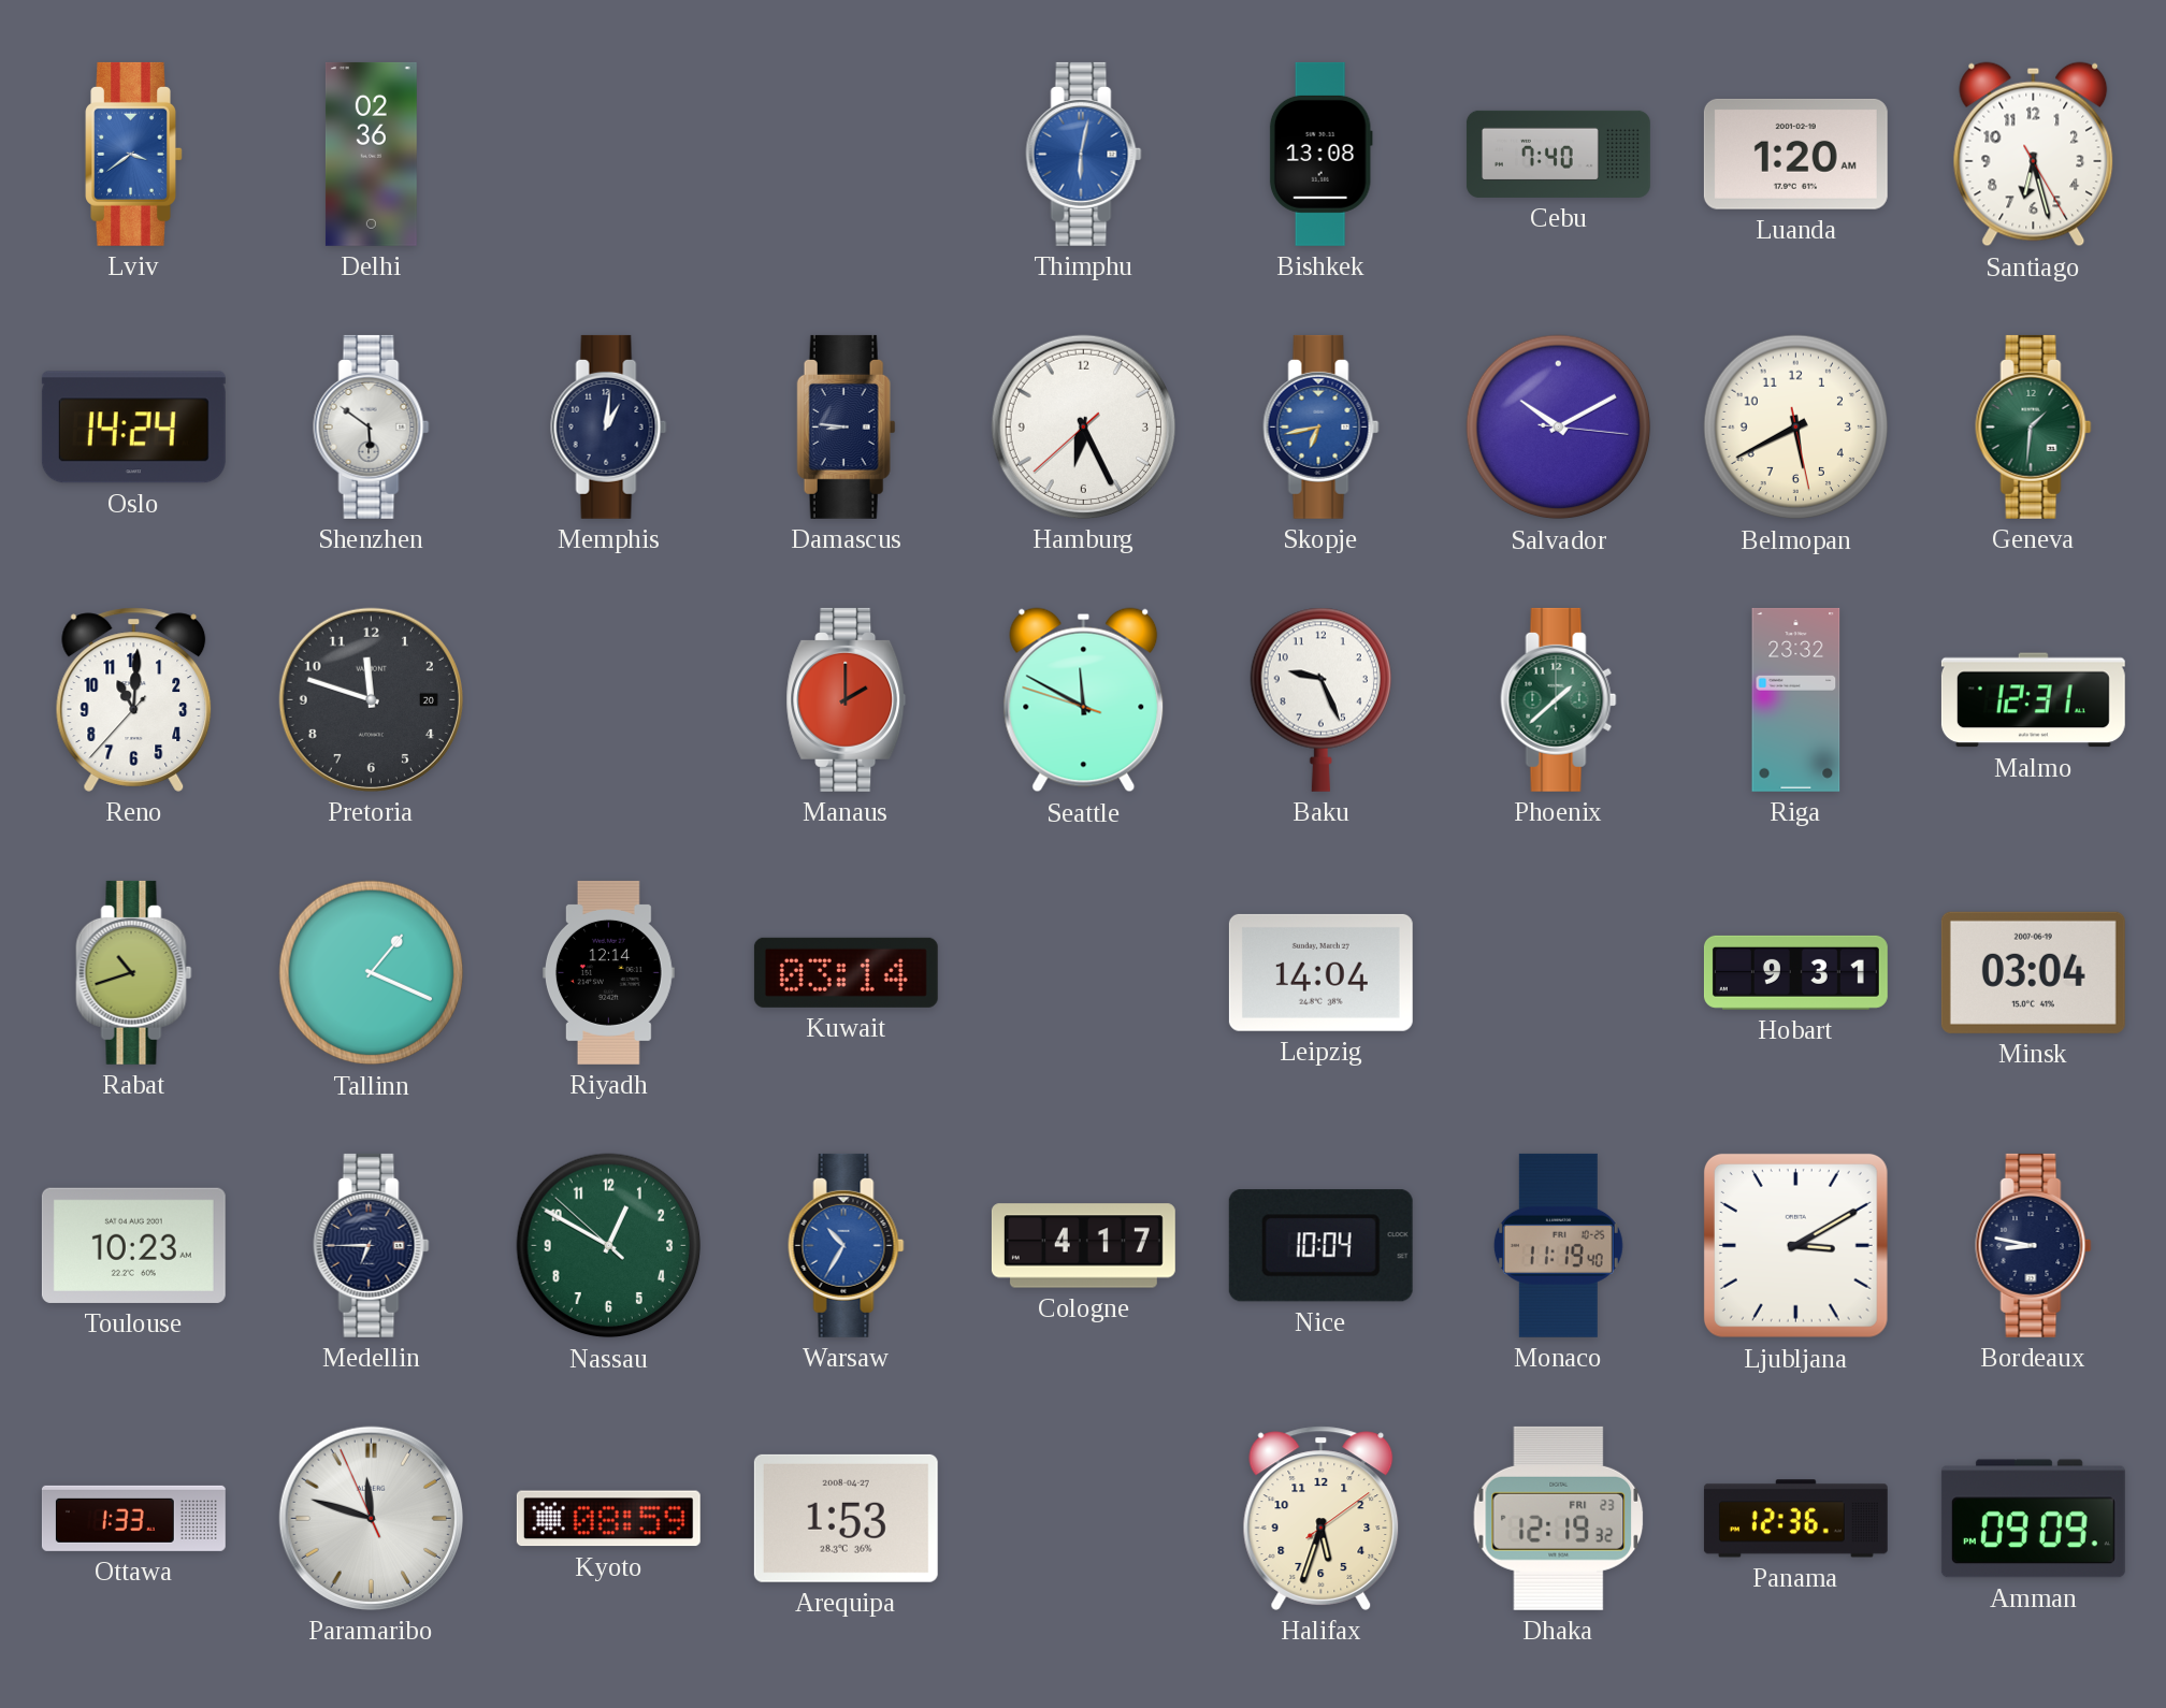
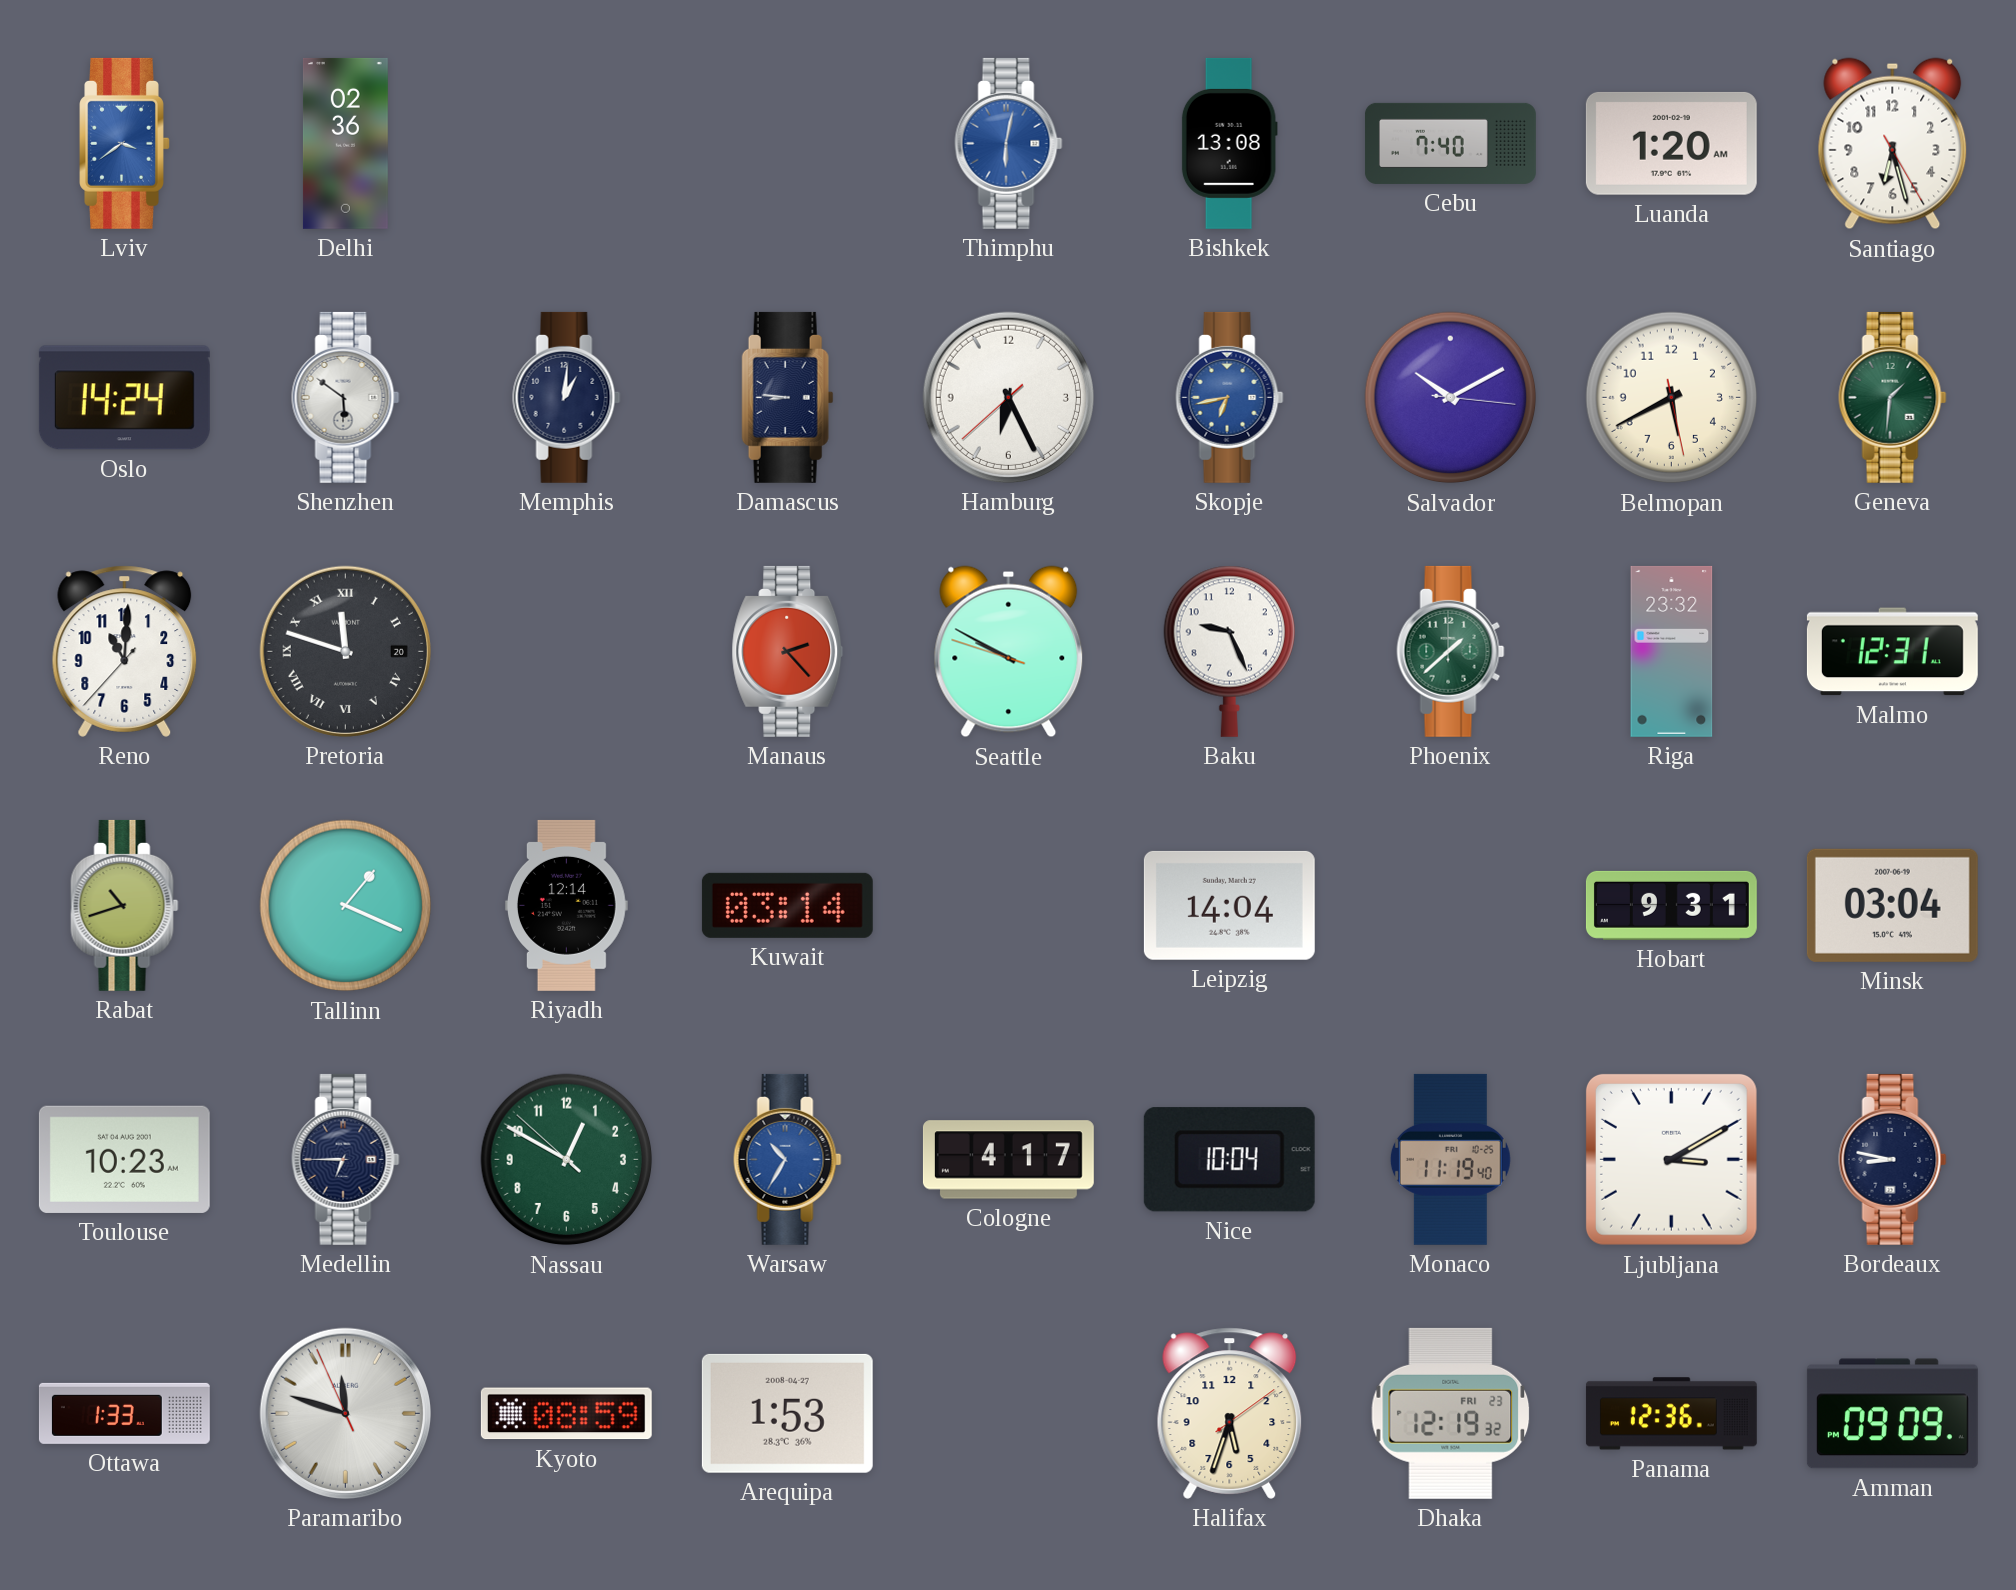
Pretoria numerals: Arabic -> Roman
Manaus: 2:00 -> 2:23
Seattle: 11:49 -> 9:49
